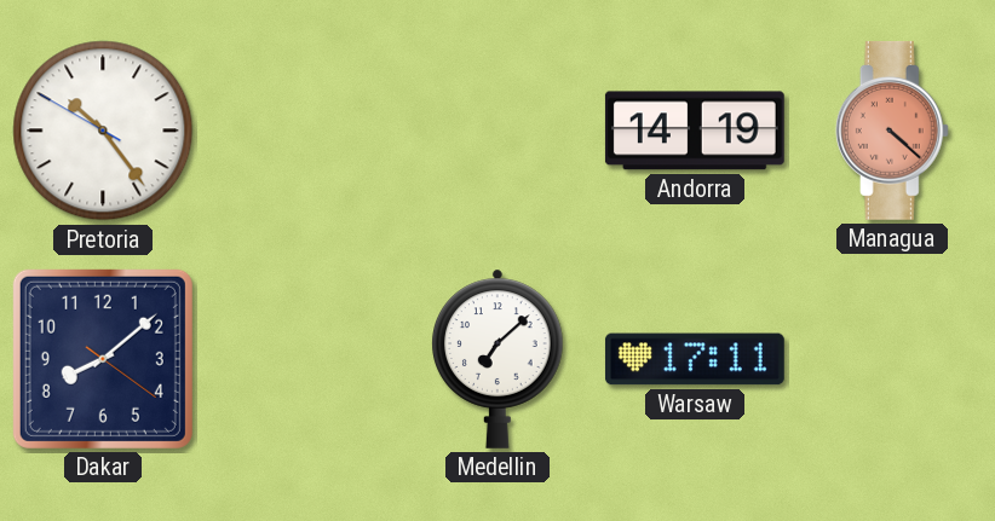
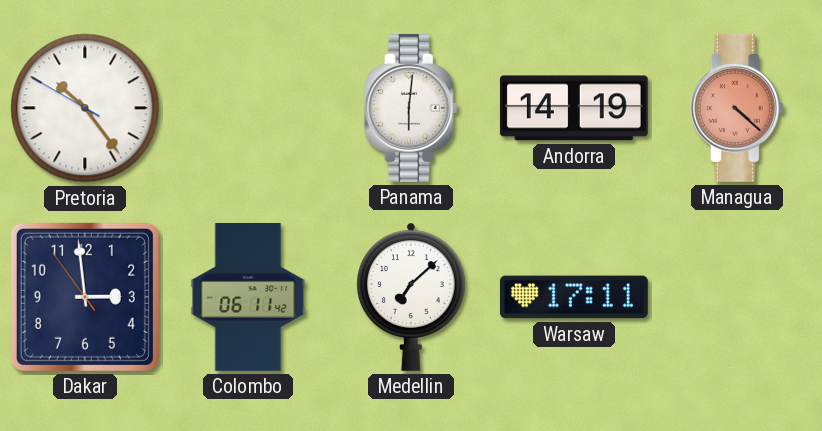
Panama: none -> 6:01
Dakar: 8:08 -> 2:58
Colombo: none -> 06:11
